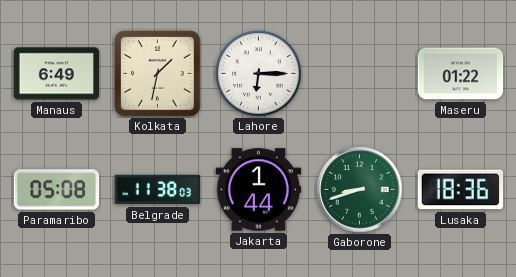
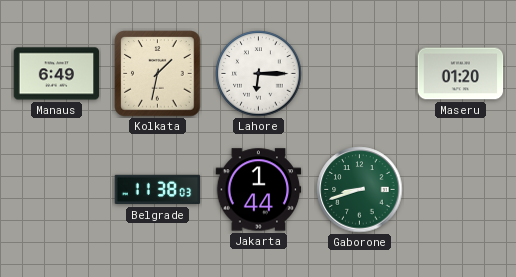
Maseru: 01:22 -> 01:20
Paramaribo: 05:08 -> none
Lusaka: 18:36 -> none
